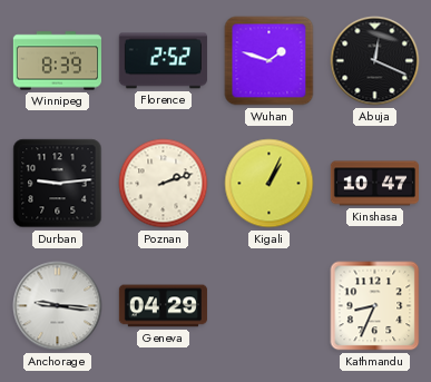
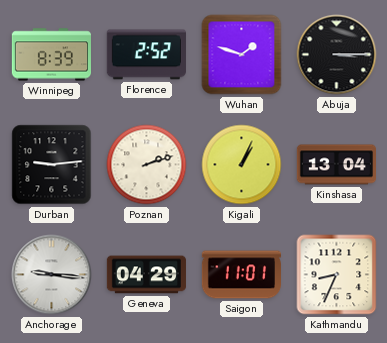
Abuja: 12:19 -> 3:15
Kinshasa: 10:47 -> 13:04
Saigon: none -> 11:01
